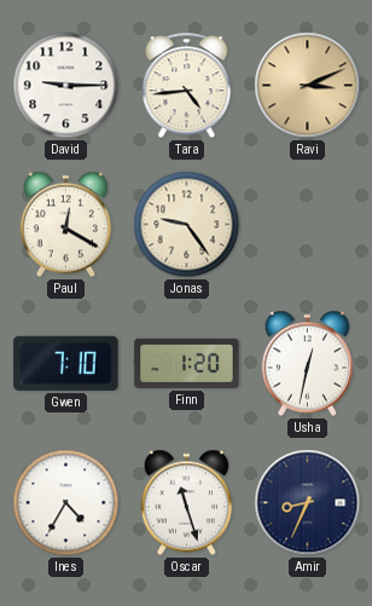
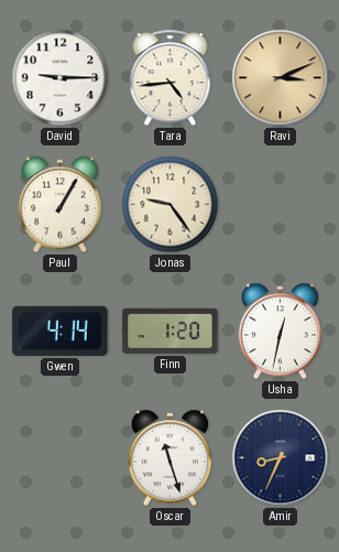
Paul: 12:20 -> 1:05
Gwen: 7:10 -> 4:14
Ines: 4:35 -> none
